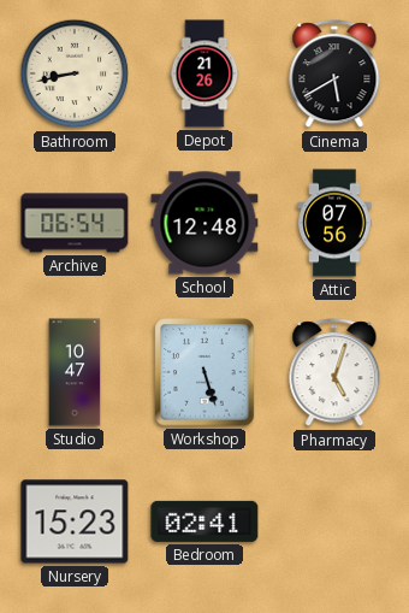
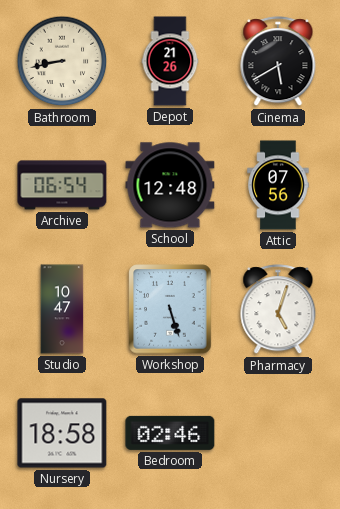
Nursery: 15:23 -> 18:58
Bedroom: 02:41 -> 02:46
